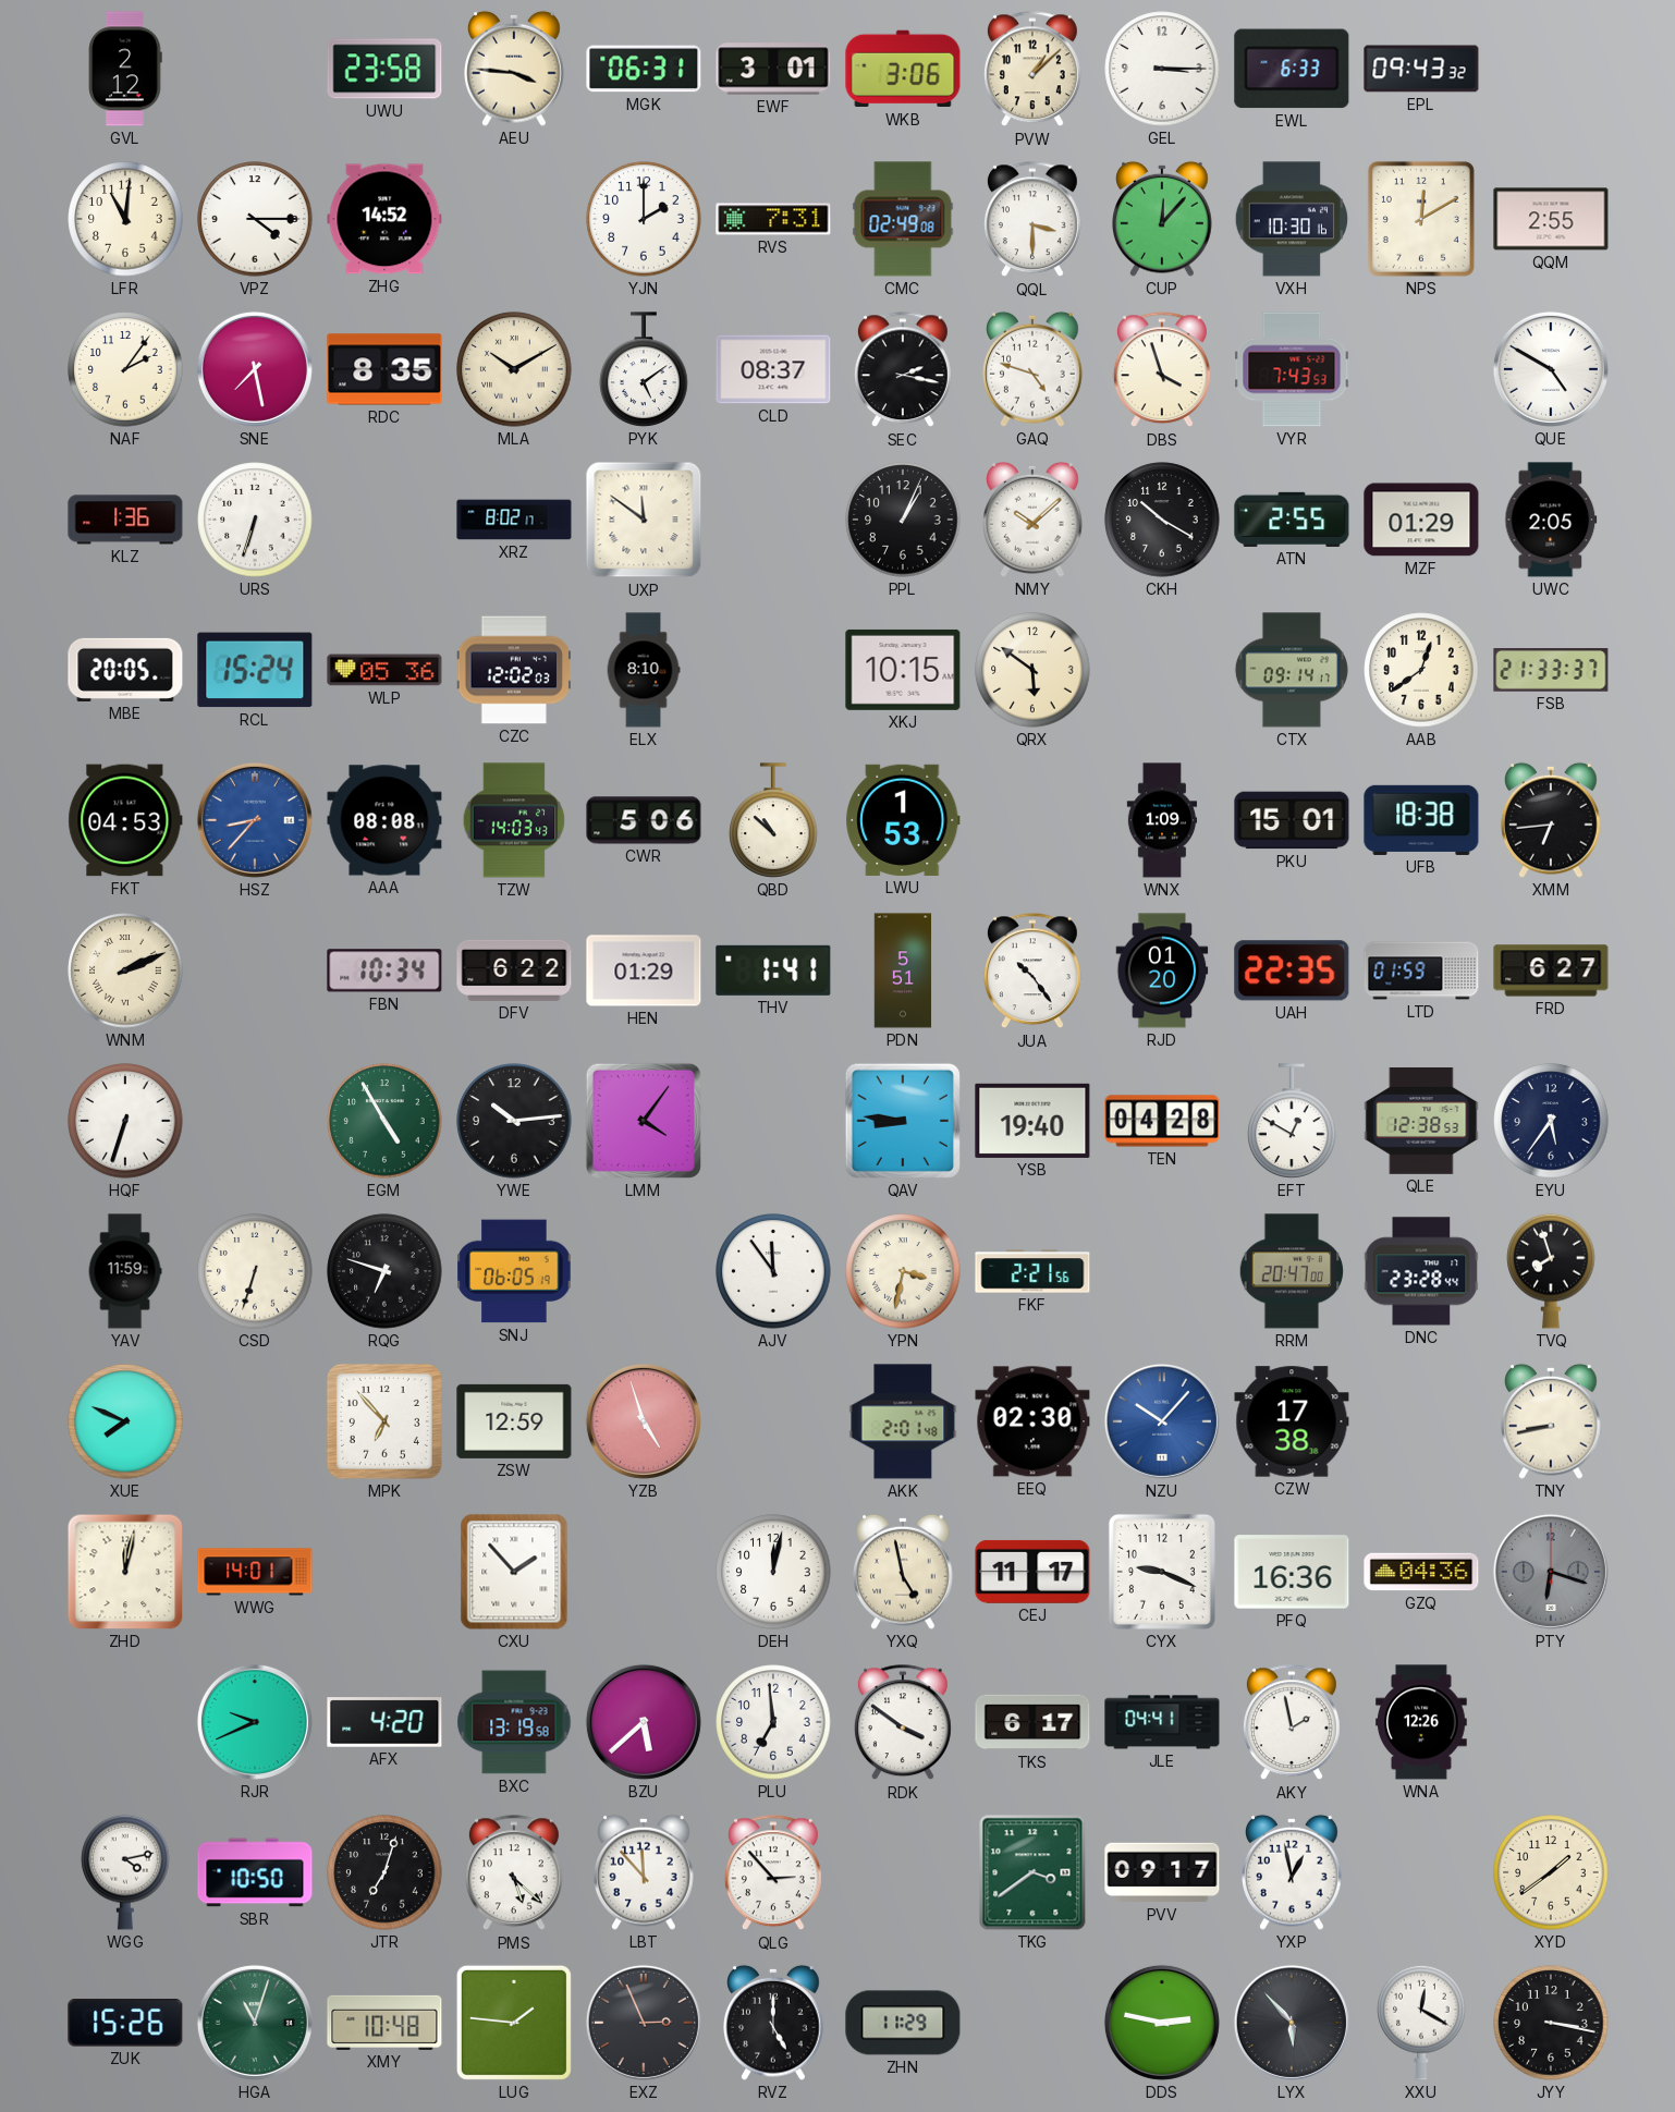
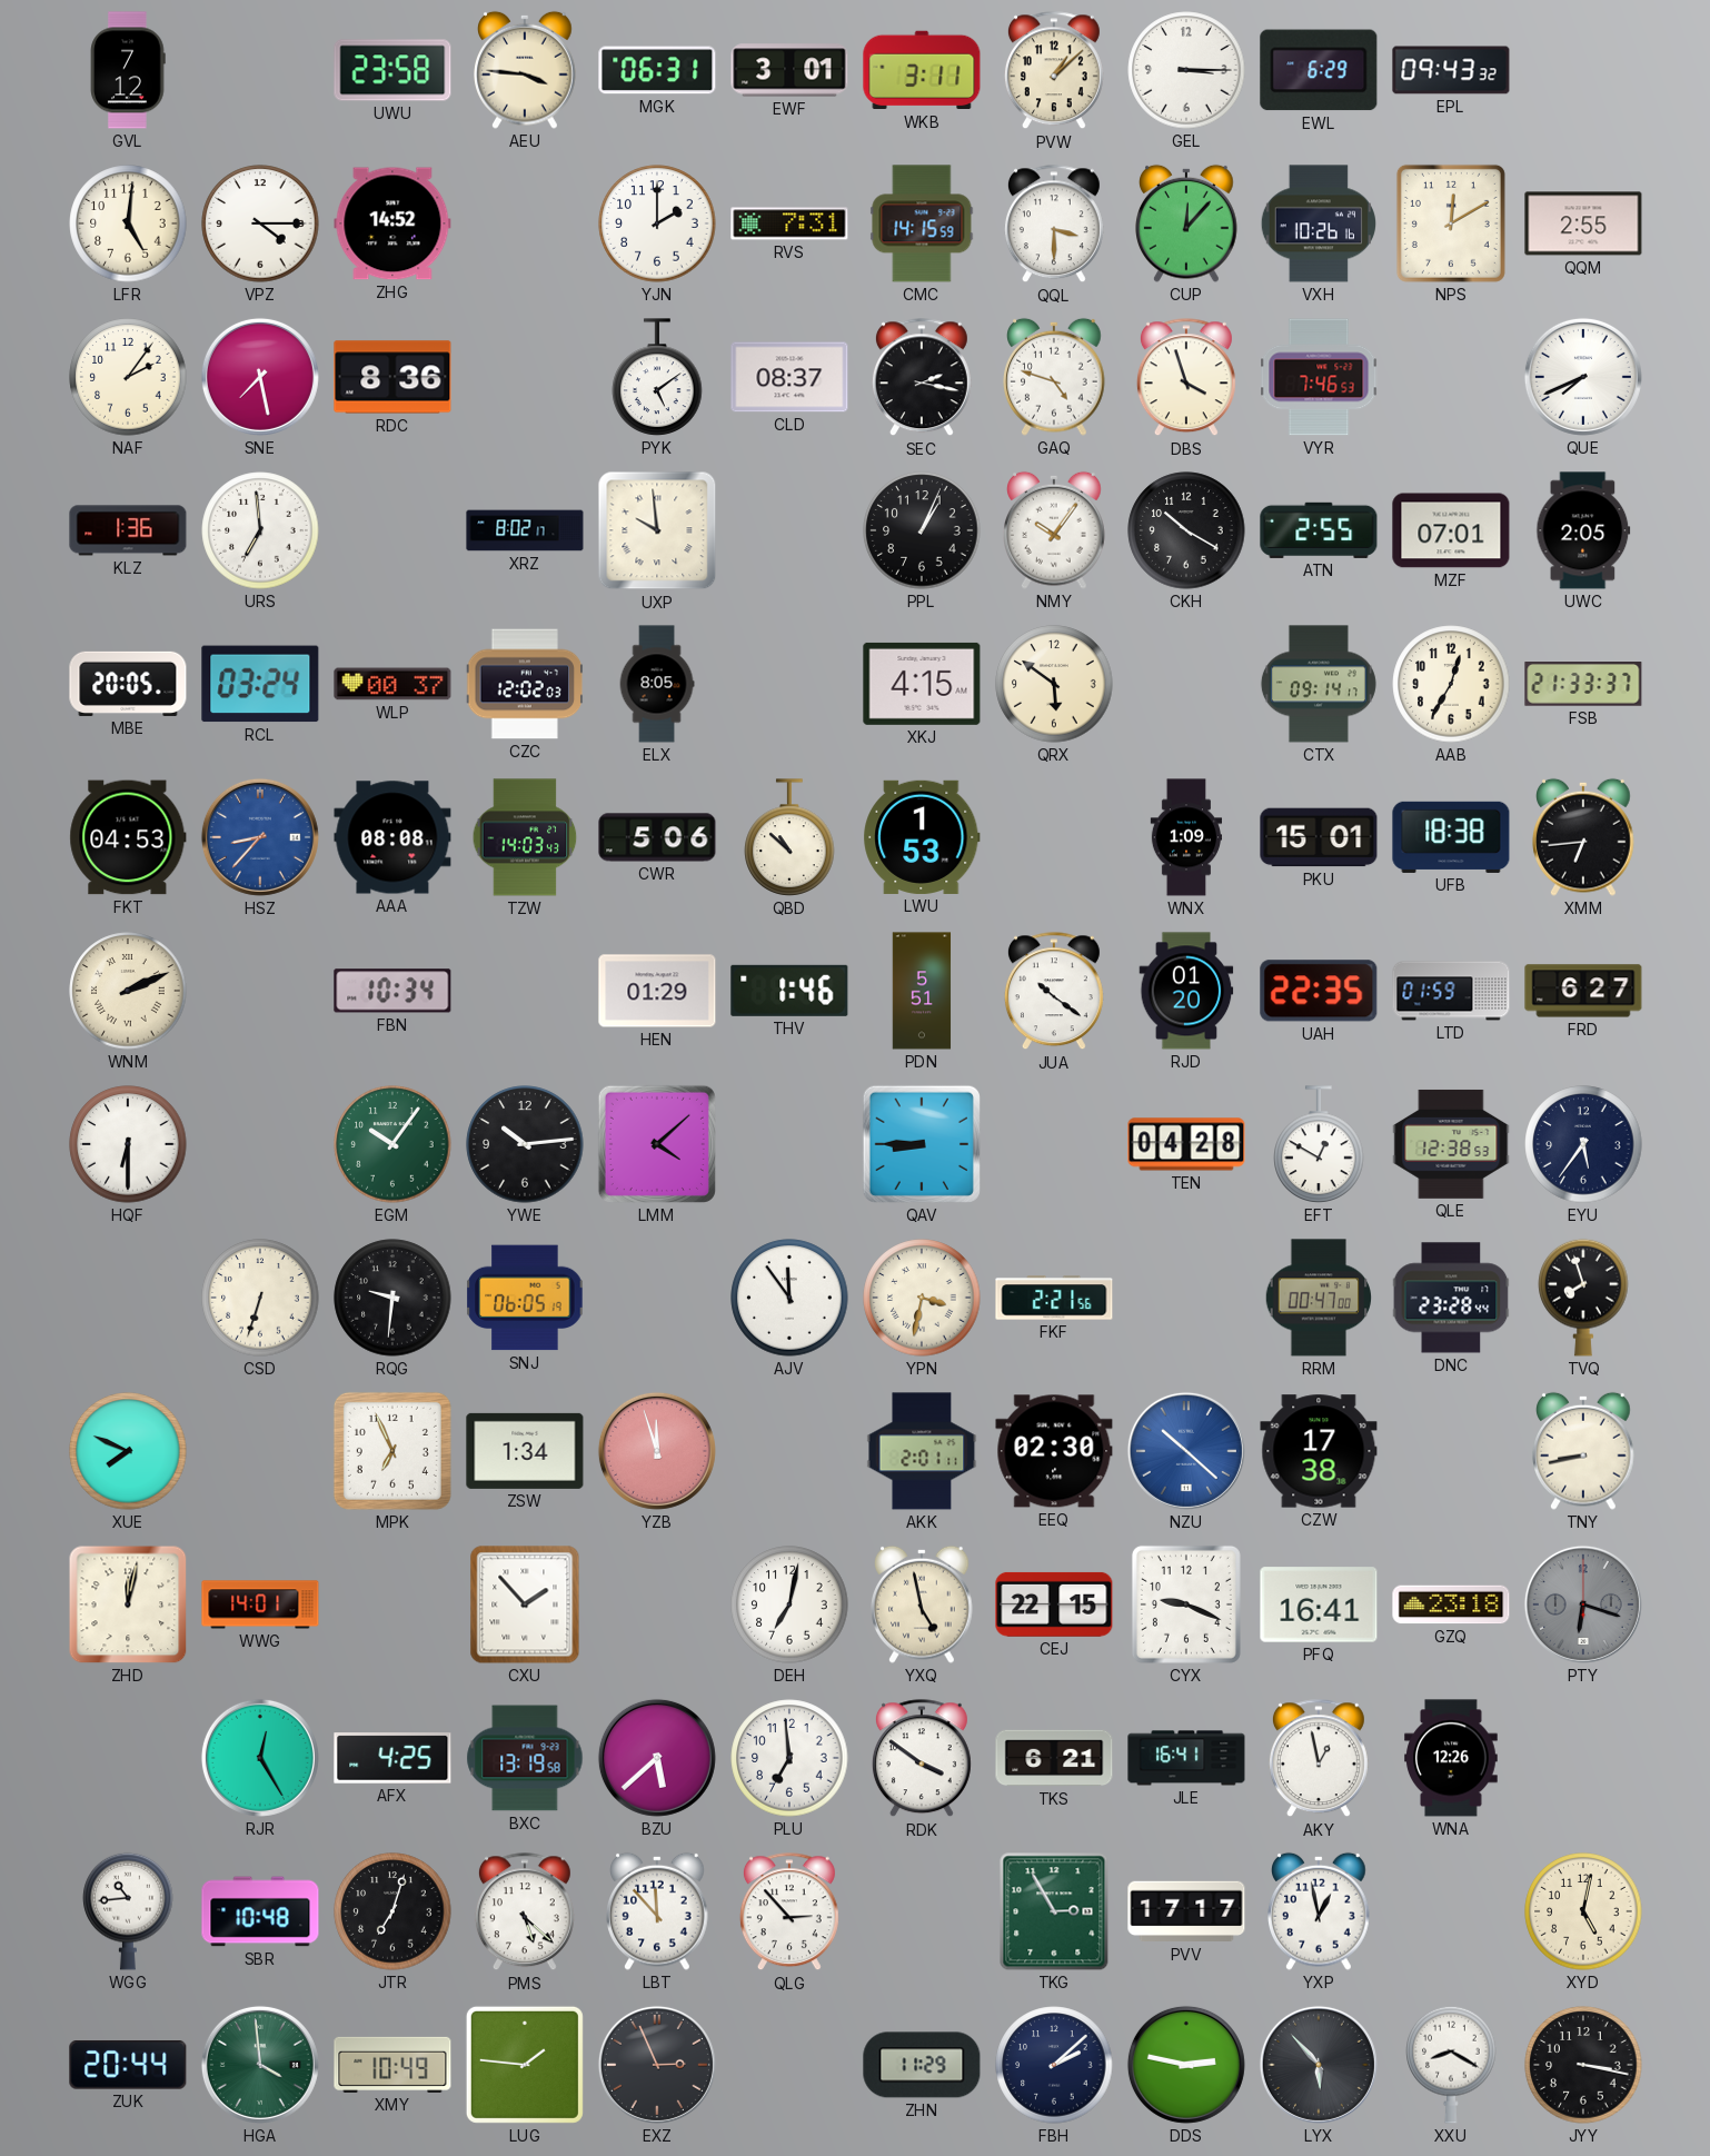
GVL: 2:12 -> 7:12
WKB: 3:06 -> 3:11
EWL: 6:33 -> 6:29
LFR: 11:01 -> 5:01
CMC: 02:49 -> 14:15
VXH: 10:30 -> 10:26
RDC: 8:35 -> 8:36
MLA: 10:10 -> none
VYR: 7:43 -> 7:46
QUE: 4:50 -> 7:41
URS: 6:33 -> 6:59
UXP: 11:51 -> 9:59
NMY: 10:08 -> 10:06
MZF: 01:29 -> 07:01
RCL: 15:24 -> 03:24
WLP: 05:36 -> 00:37
ELX: 8:10 -> 8:05
XKJ: 10:15 -> 4:15
AAB: 12:39 -> 12:35
DFV: 6:22 -> none
THV: 1:41 -> 1:46
JUA: 10:24 -> 10:21
HQF: 6:33 -> 6:30
EGM: 4:55 -> 10:06
LMM: 4:06 -> 4:08
QAV: 8:46 -> 8:45
YSB: 19:40 -> none
YAV: 11:59 -> none
RQG: 6:48 -> 9:31
RRM: 20:47 -> 00:47
MPK: 6:53 -> 6:56
ZSW: 12:59 -> 1:34
YZB: 4:57 -> 11:57
AKK: 2:01:48 -> 2:01:11
NZU: 10:07 -> 10:22
DEH: 12:02 -> 7:02
CEJ: 11:17 -> 22:15
PFQ: 16:36 -> 16:41
GZQ: 04:36 -> 23:18
RJR: 9:41 -> 12:25
AFX: 4:20 -> 4:25
TKS: 6:17 -> 6:21
JLE: 04:41 -> 16:41
AKY: 1:58 -> 12:58
WGG: 4:13 -> 10:44
SBR: 10:50 -> 10:48
TKG: 3:39 -> 2:55
PVV: 09:17 -> 17:17
XYD: 1:39 -> 5:02
ZUK: 15:26 -> 20:44
HGA: 11:03 -> 3:59
XMY: 10:48 -> 10:49
RVZ: 5:00 -> none
FBH: none -> 2:08
XXU: 12:20 -> 8:20
